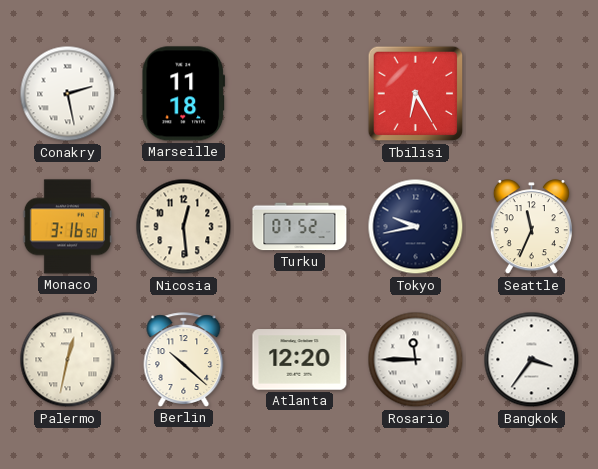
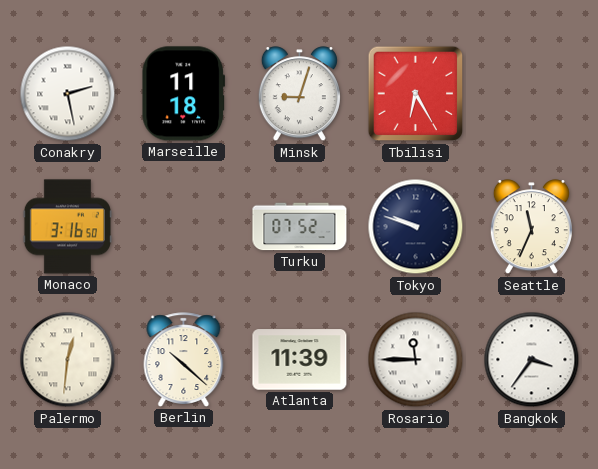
Minsk: none -> 9:03
Nicosia: 12:29 -> none
Tokyo: 9:43 -> 9:48
Palermo: 12:32 -> 12:31
Atlanta: 12:20 -> 11:39
